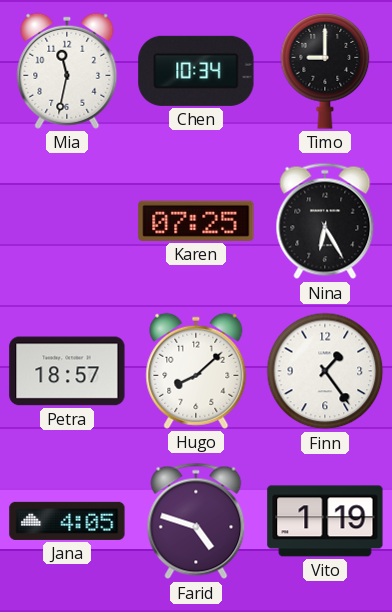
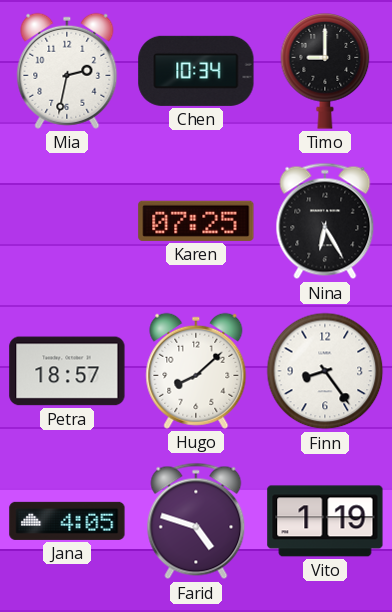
Mia: 11:32 -> 2:32
Finn: 1:24 -> 8:24
